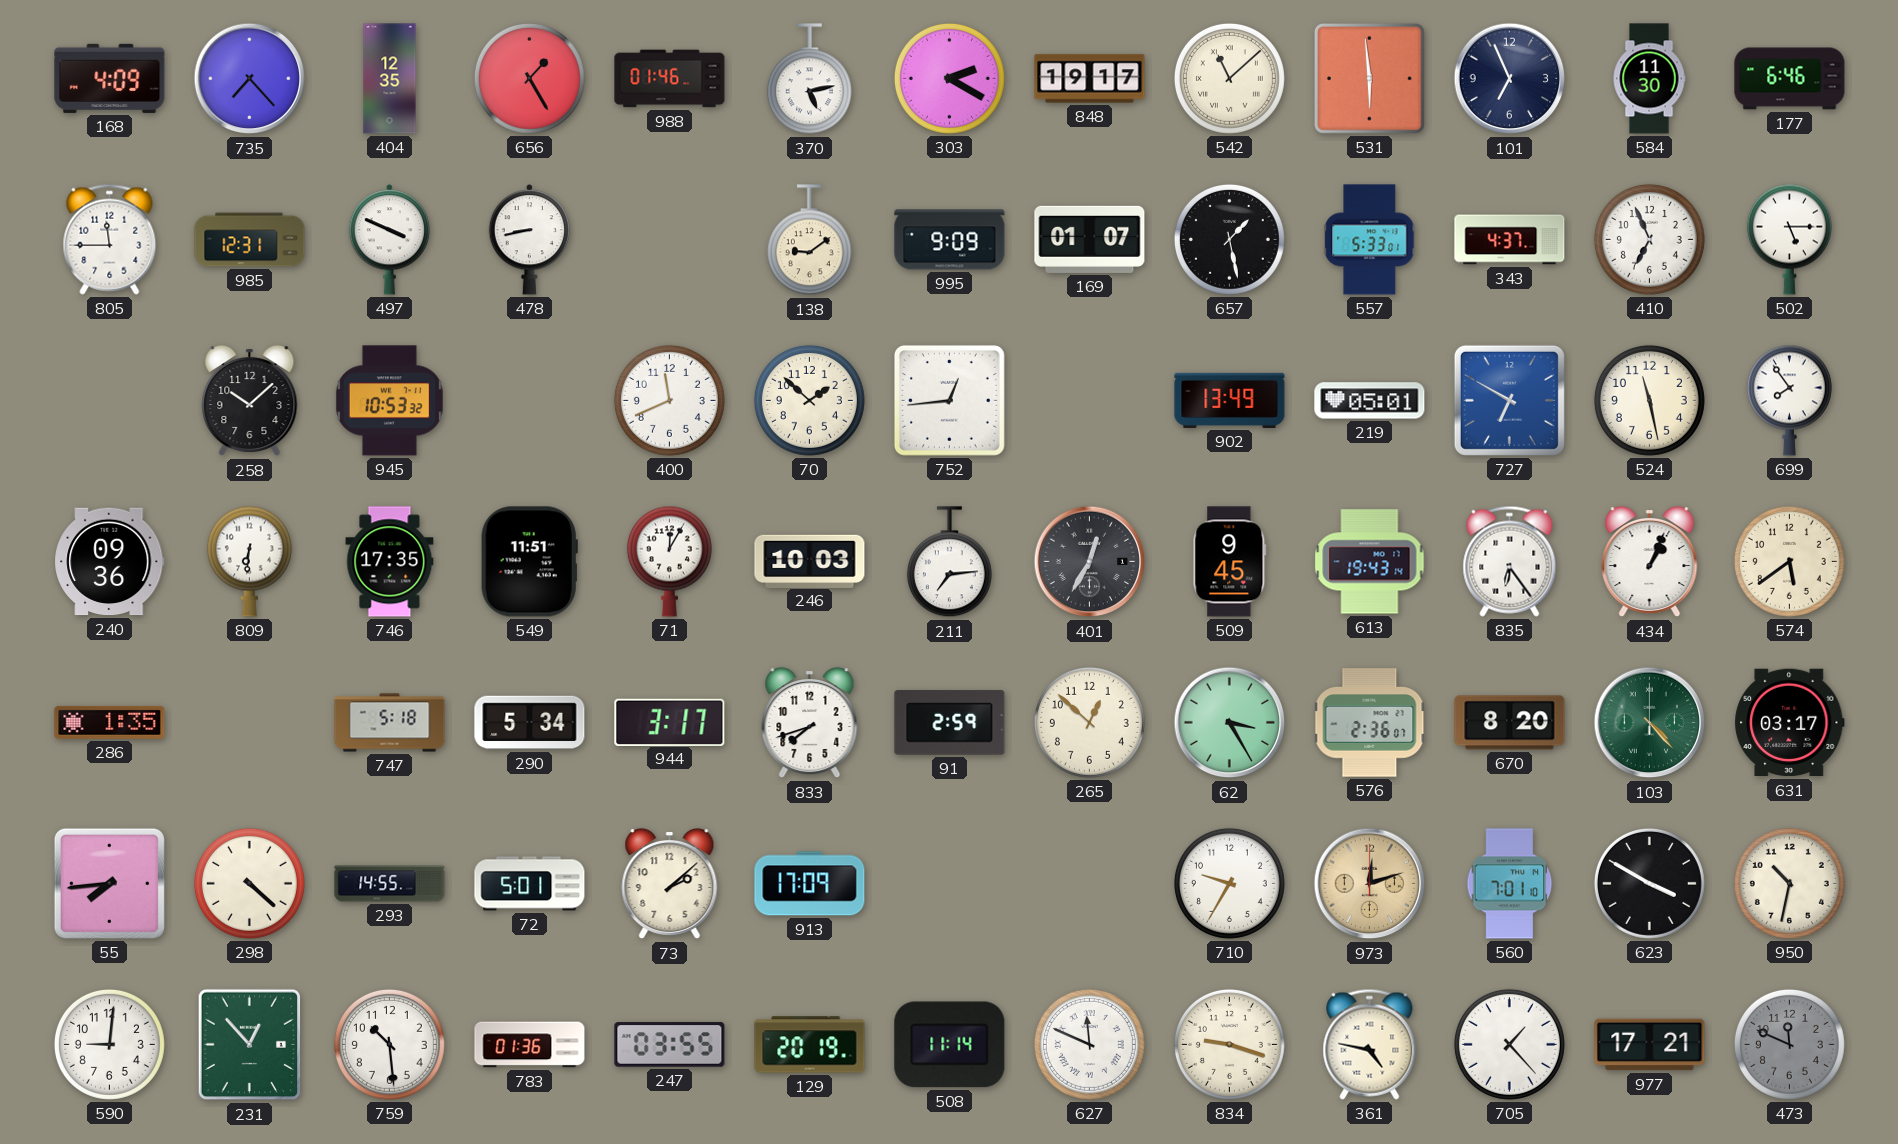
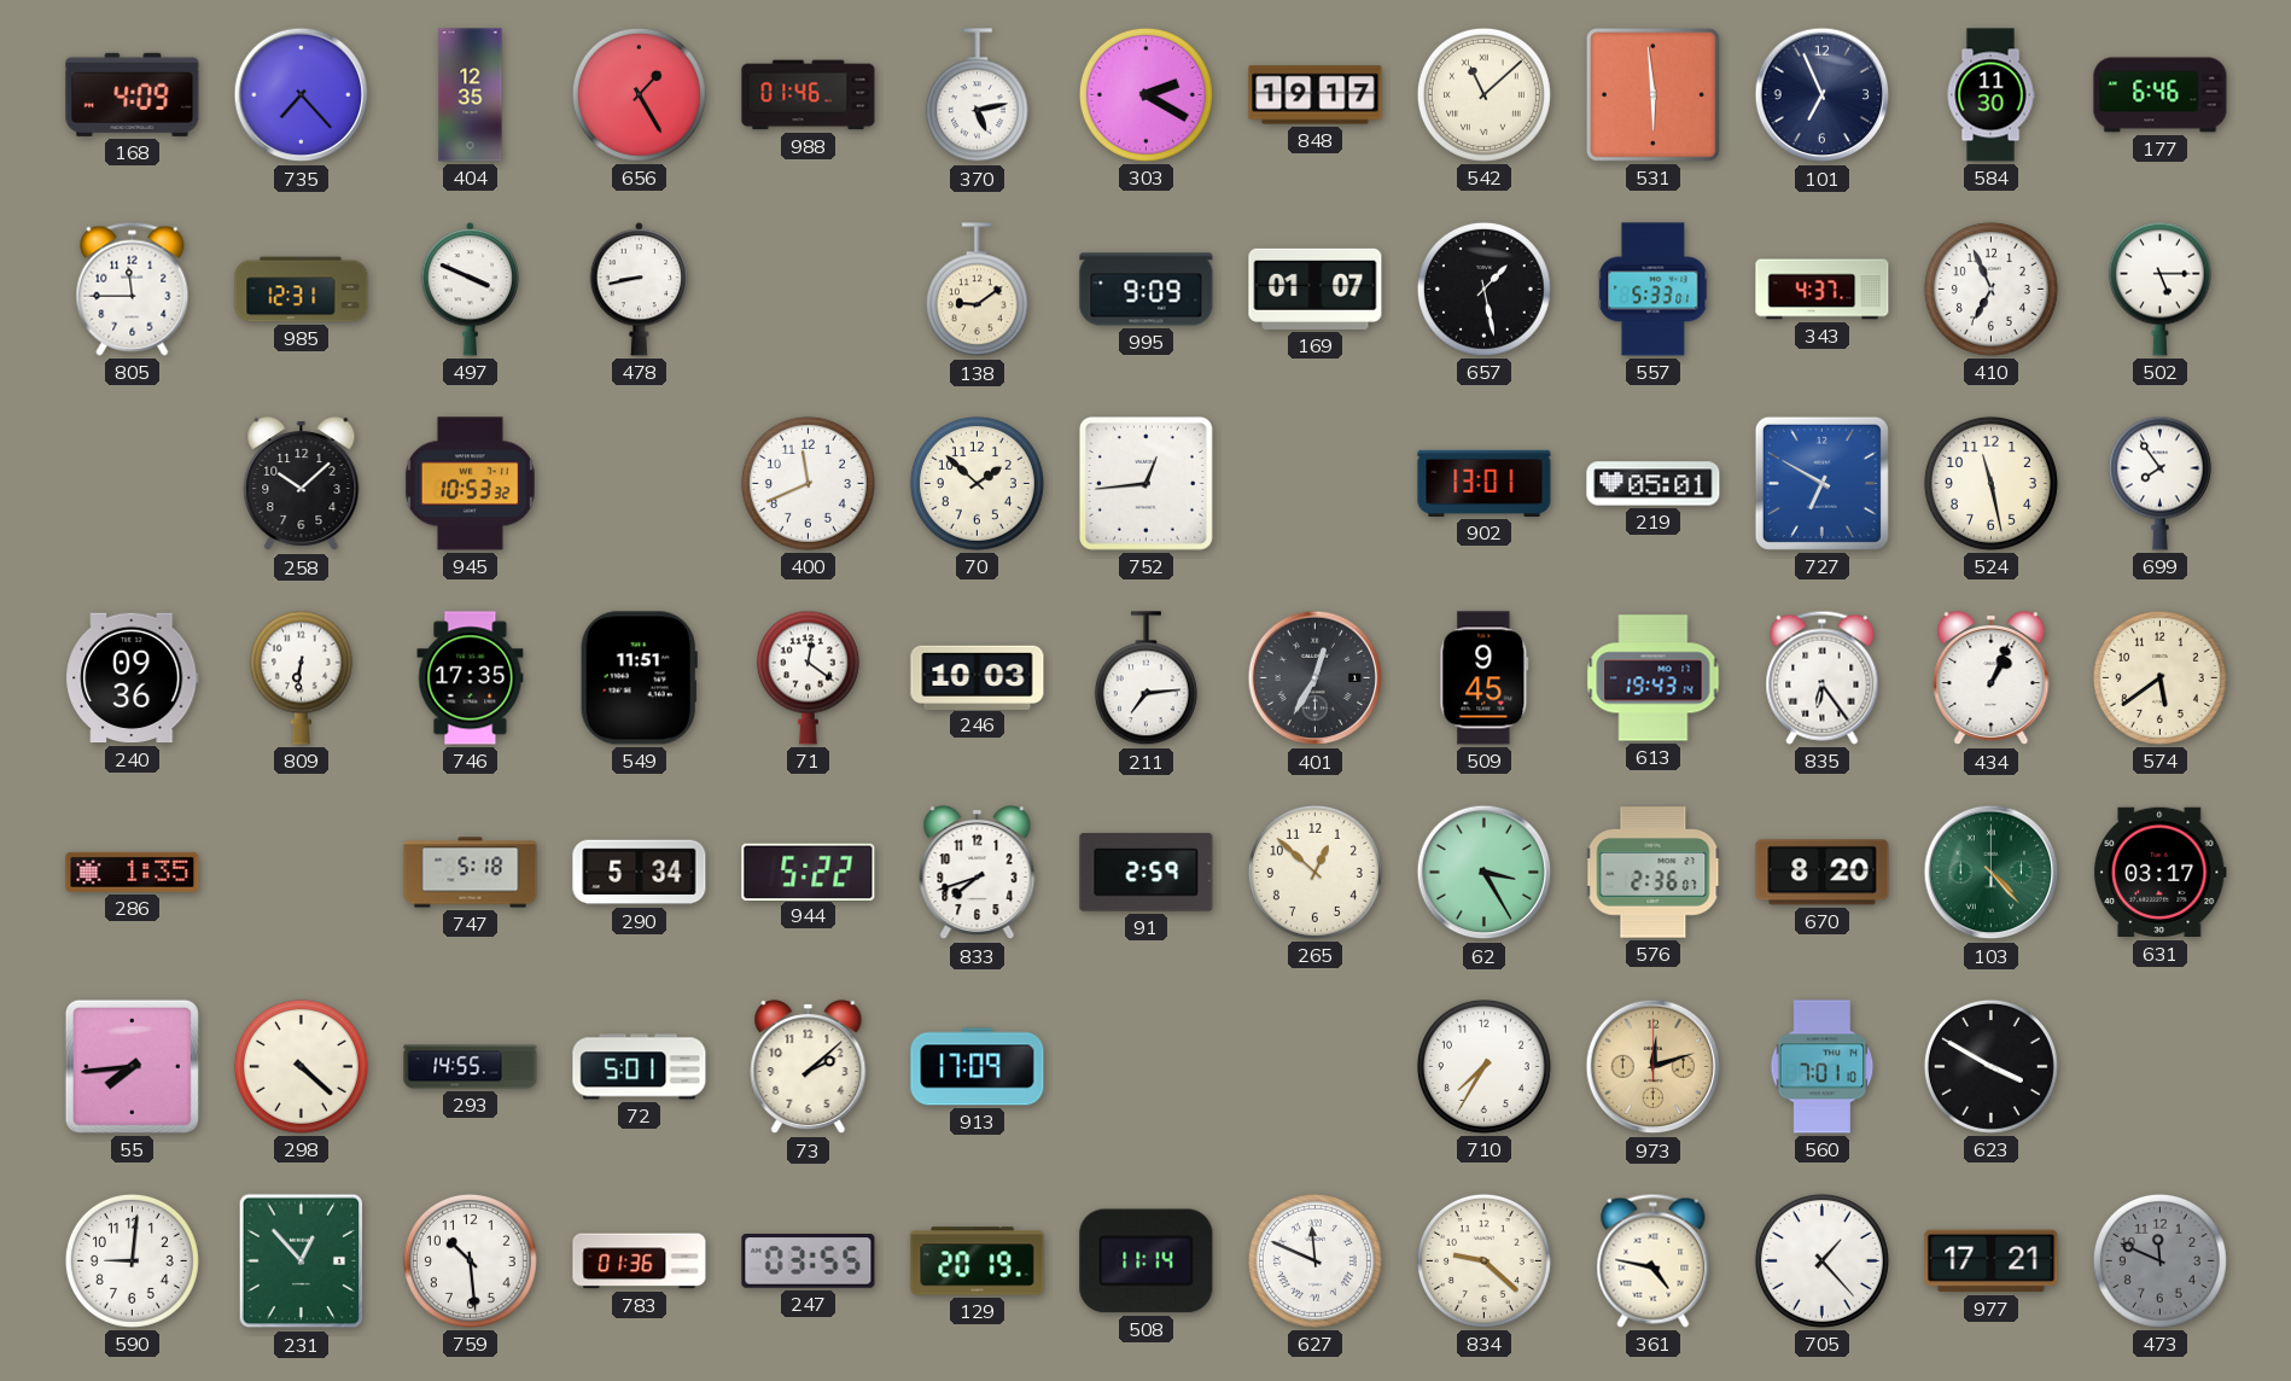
902: 13:49 -> 13:01
71: 12:05 -> 12:21
944: 3:17 -> 5:22
710: 9:35 -> 7:35
950: 10:32 -> none
834: 9:18 -> 9:22
